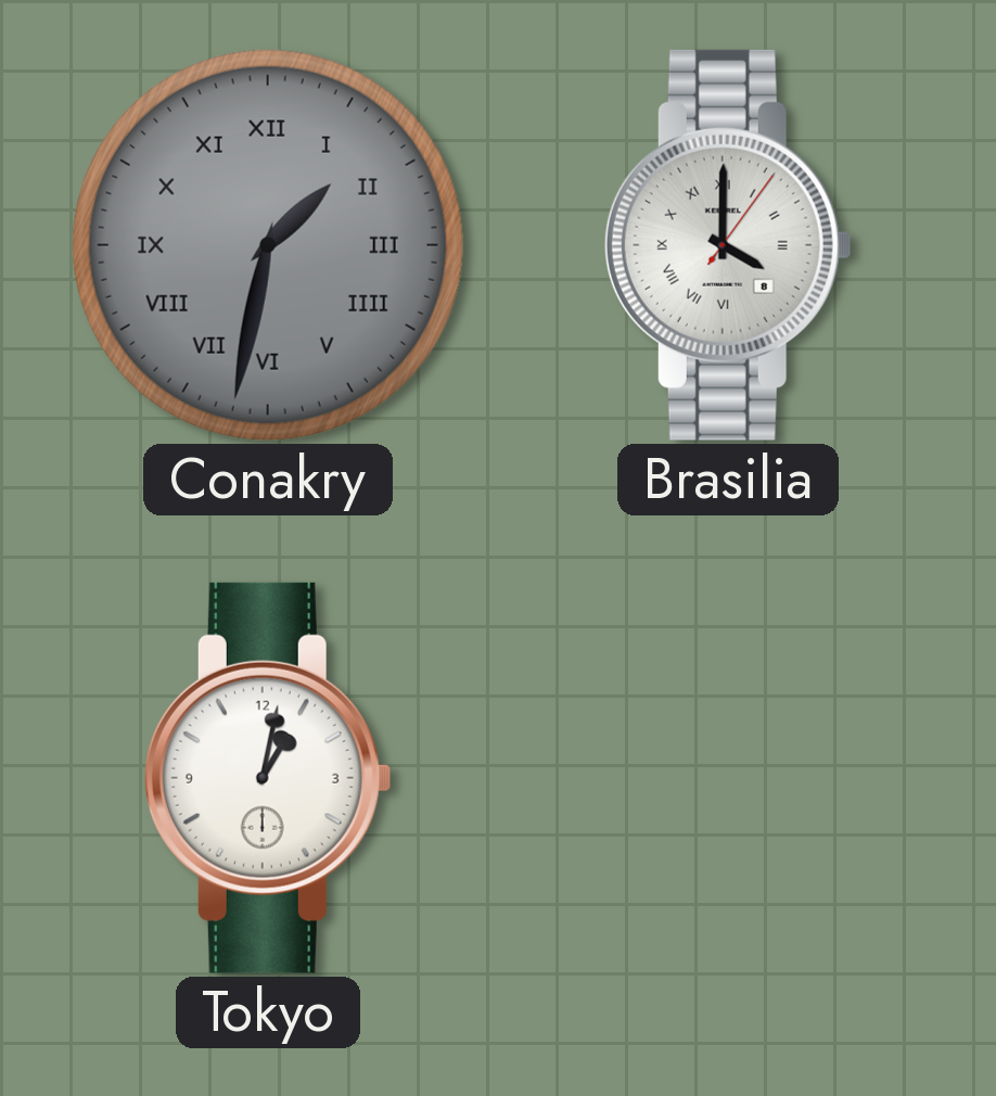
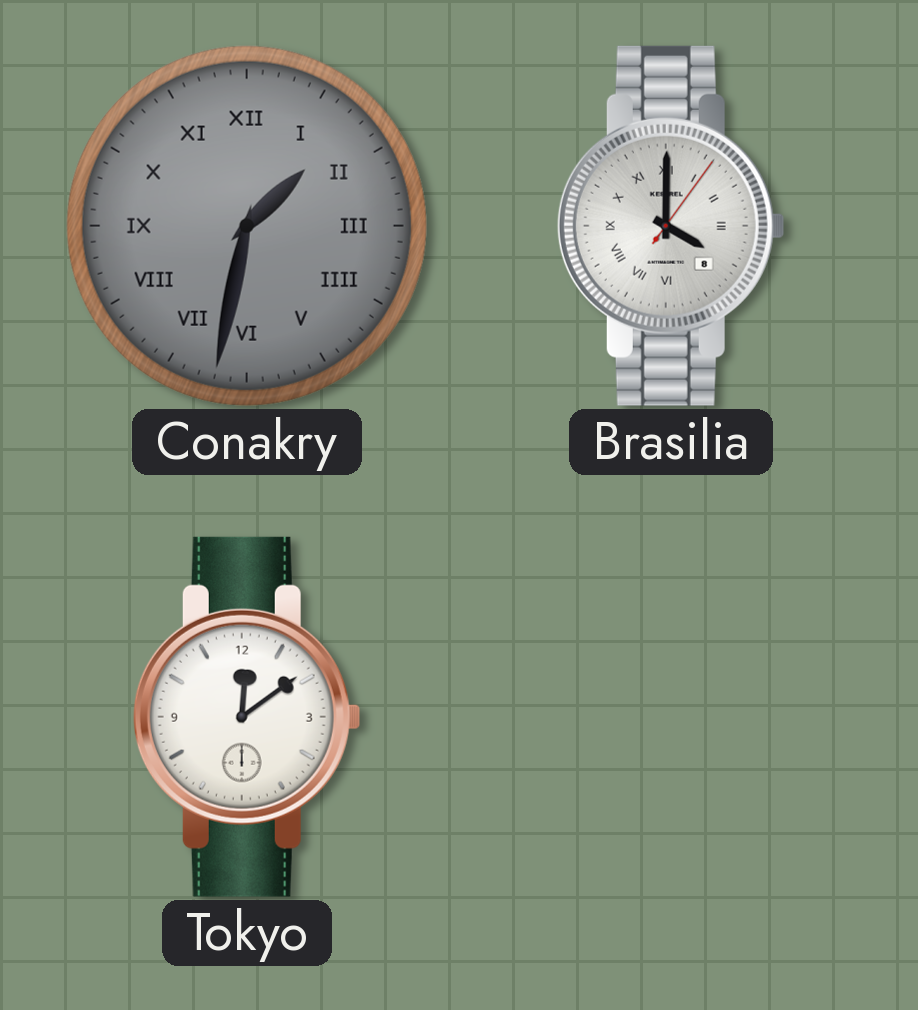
Tokyo: 1:02 -> 12:09
